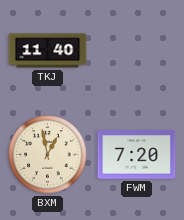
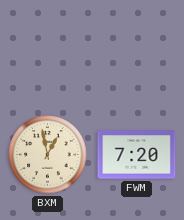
TKJ: 11:40 -> none
